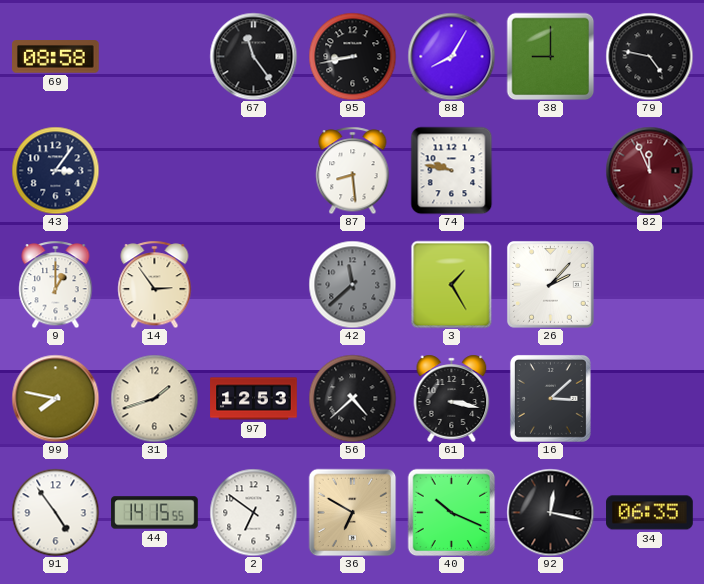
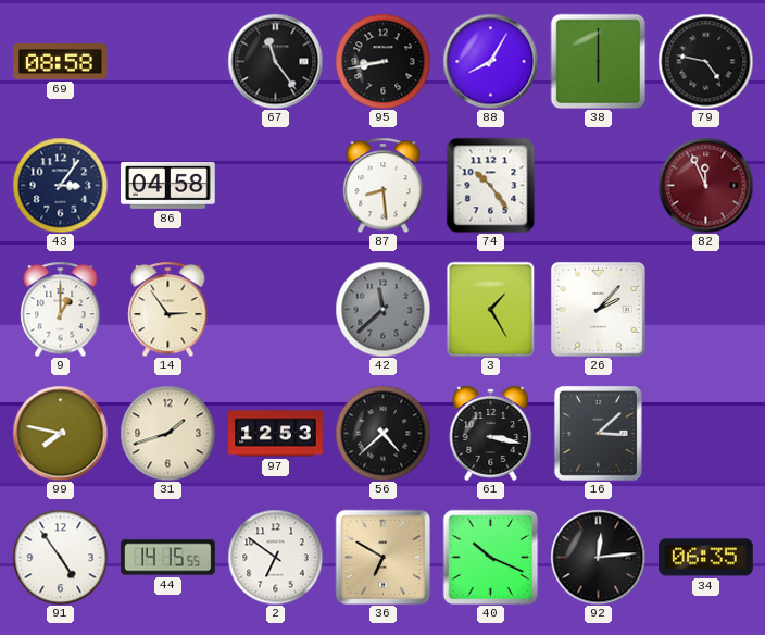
38: 9:00 -> 6:00
86: none -> 04:58
74: 9:47 -> 10:24
92: 12:17 -> 12:14
